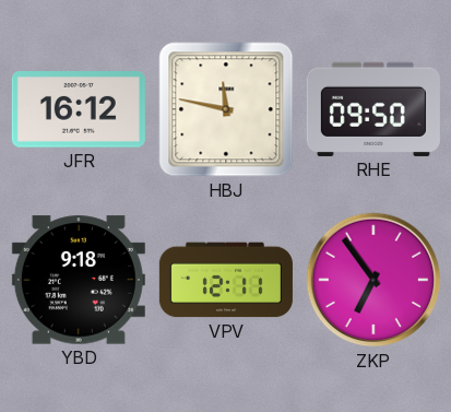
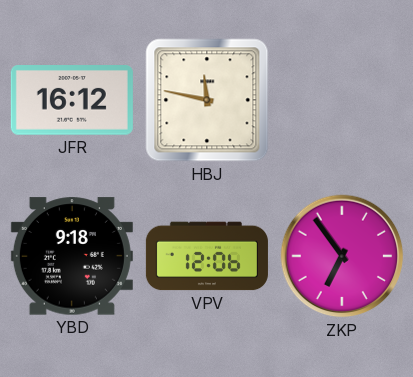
RHE: 09:50 -> none
VPV: 12:11 -> 12:06
